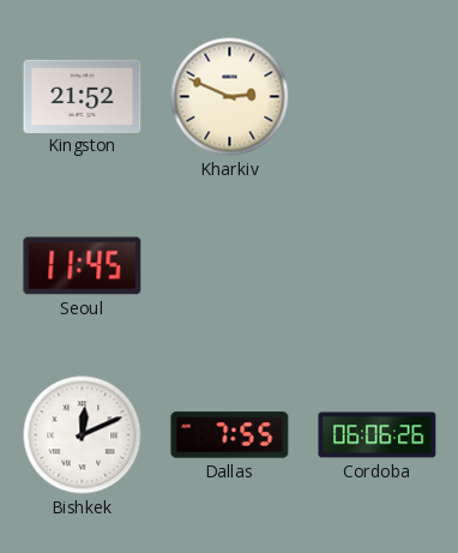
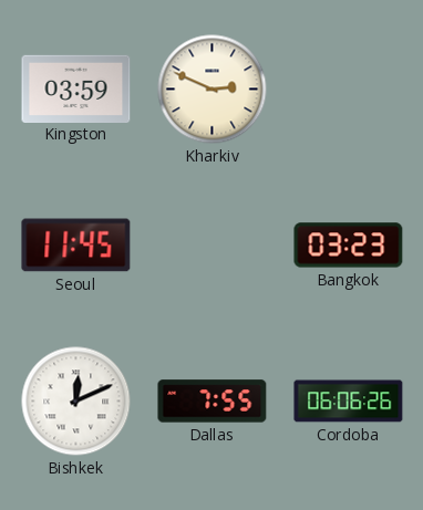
Kingston: 21:52 -> 03:59
Bangkok: none -> 03:23
